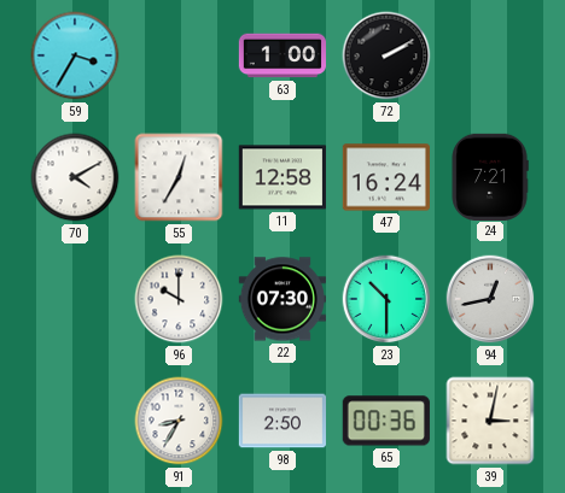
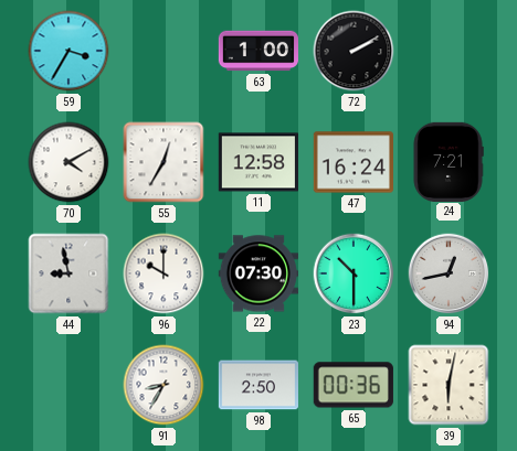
44: none -> 8:58
39: 3:02 -> 6:02
